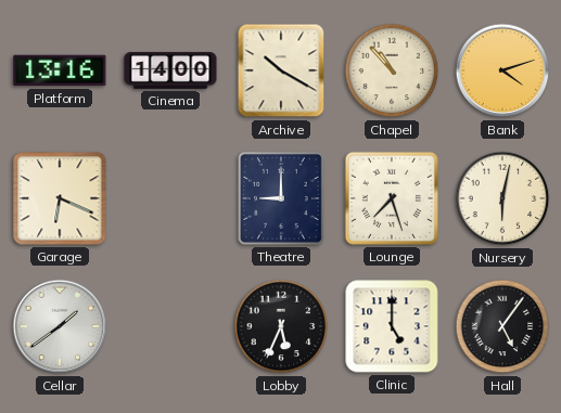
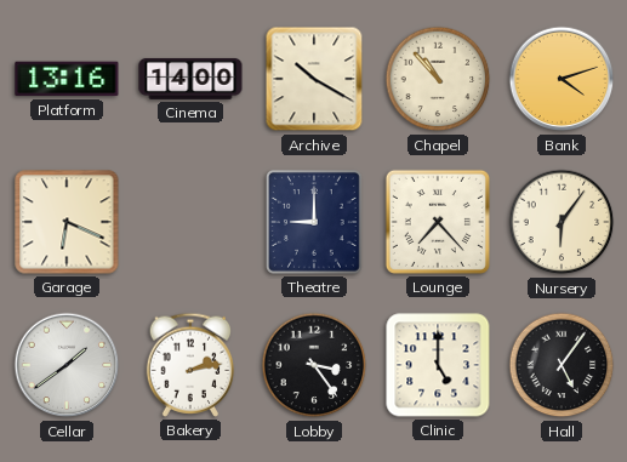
Lounge: 7:27 -> 7:23
Nursery: 6:02 -> 6:06
Bakery: none -> 2:13
Lobby: 5:34 -> 3:24
